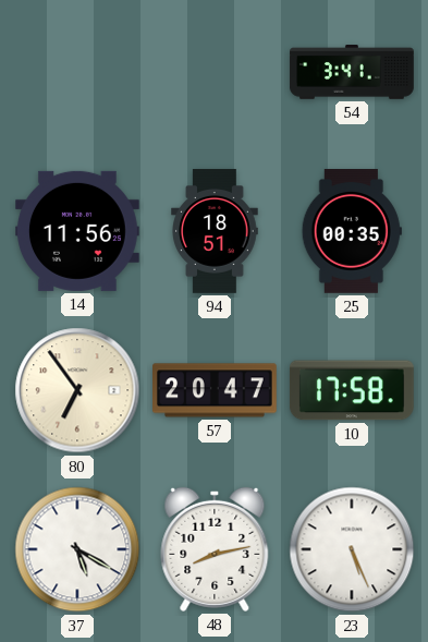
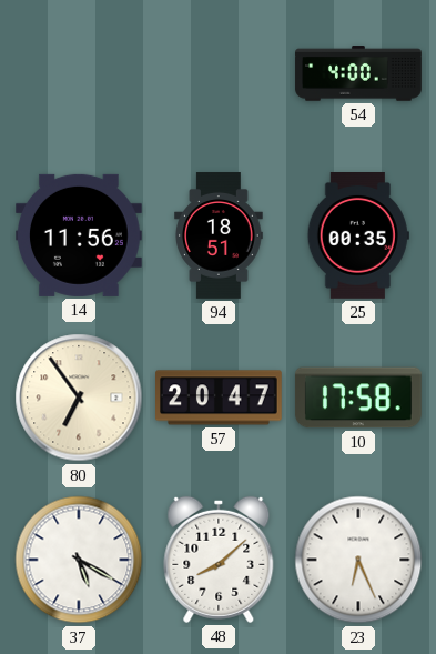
54: 3:41 -> 4:00
48: 8:13 -> 8:08
23: 5:26 -> 6:26
